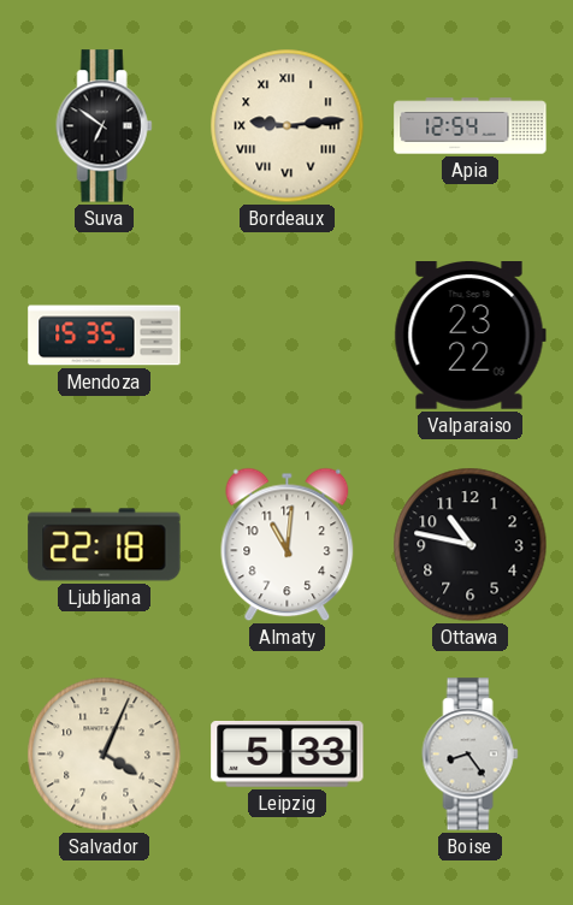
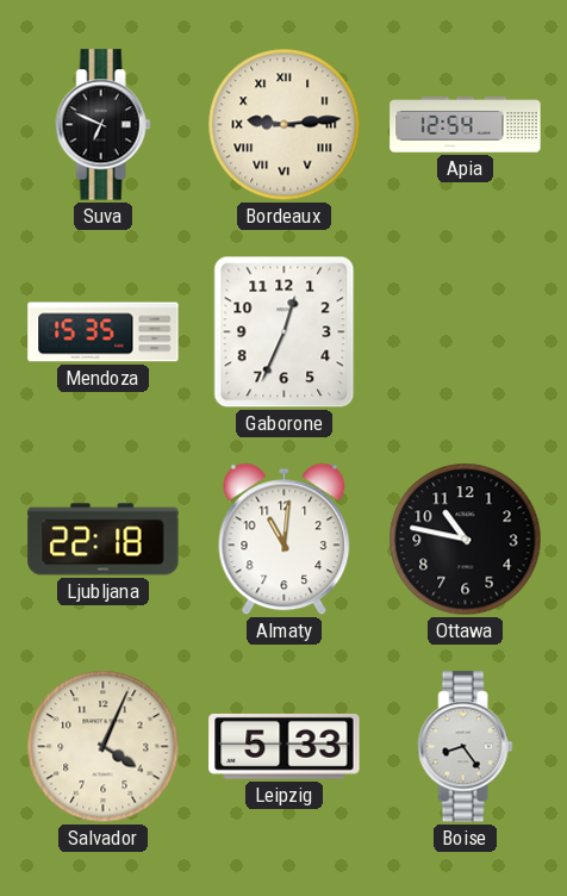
Suva: 6:51 -> 6:49
Gaborone: none -> 12:34
Valparaiso: 23:22 -> none
